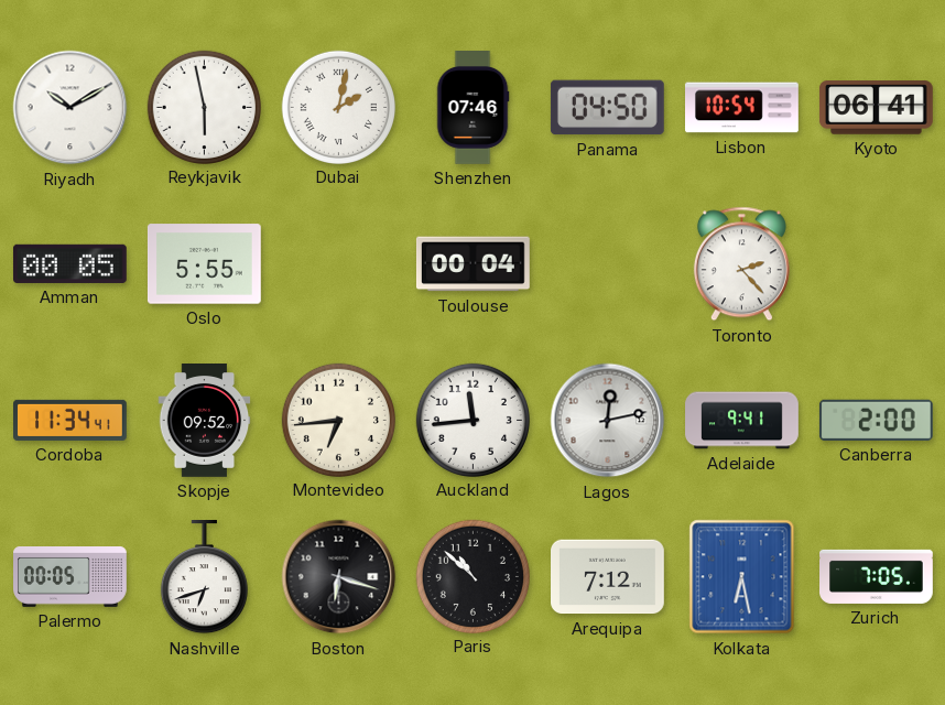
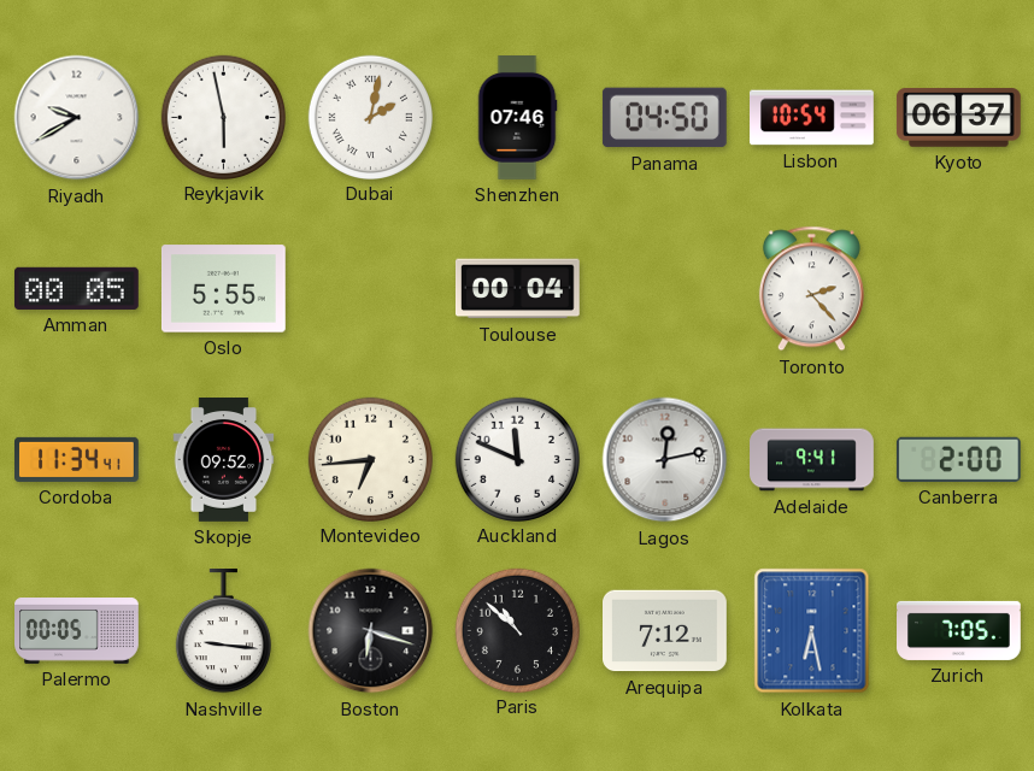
Riyadh: 10:10 -> 9:40
Kyoto: 06:41 -> 06:37
Auckland: 11:44 -> 11:49
Nashville: 6:42 -> 9:16
